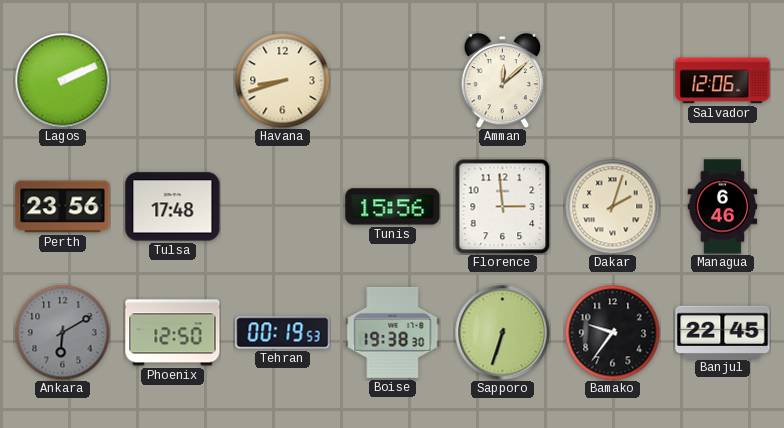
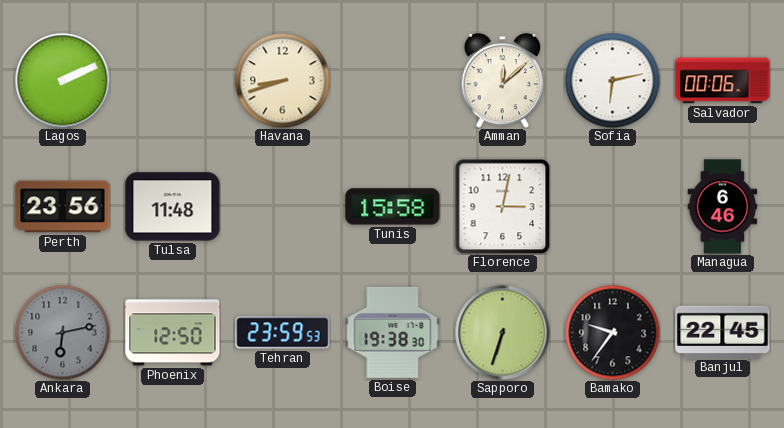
Sofia: none -> 6:13
Salvador: 12:06 -> 00:06
Tulsa: 17:48 -> 11:48
Tunis: 15:56 -> 15:58
Florence: 2:59 -> 3:02
Dakar: 2:03 -> none
Ankara: 6:10 -> 6:13
Tehran: 00:19 -> 23:59
